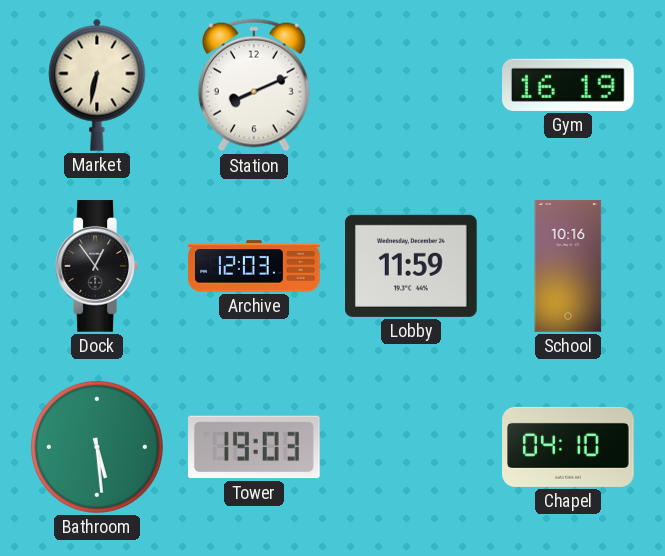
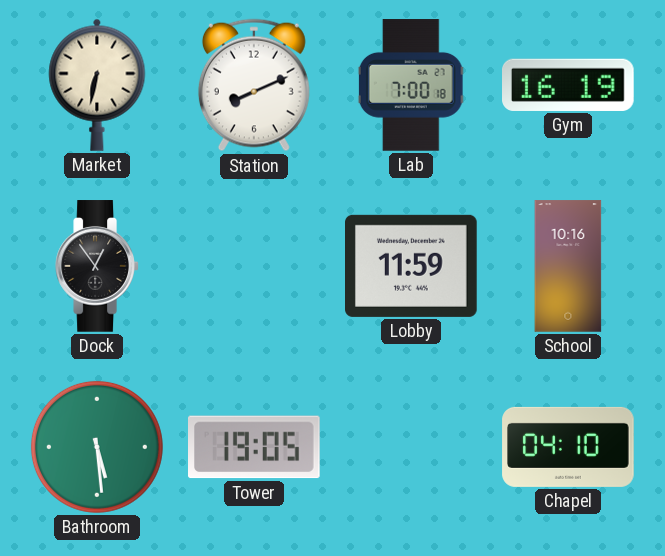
Lab: none -> 7:00
Archive: 12:03 -> none
Tower: 19:03 -> 19:05
